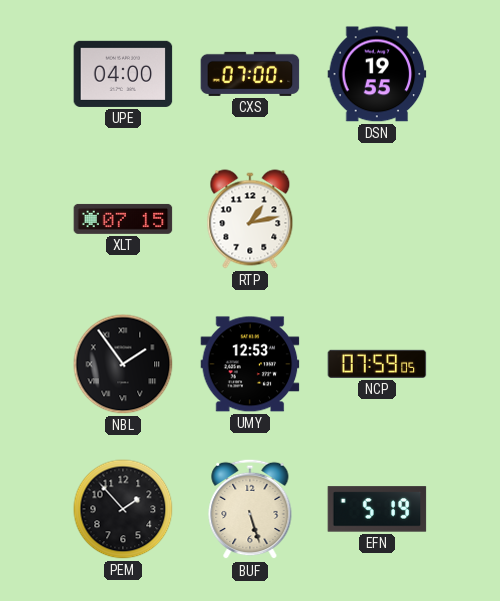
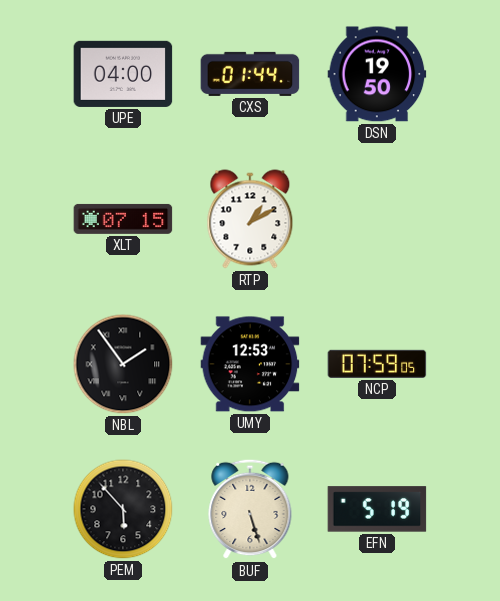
CXS: 07:00 -> 01:44
DSN: 19:55 -> 19:50
RTP: 1:13 -> 1:10
PEM: 1:53 -> 5:53
